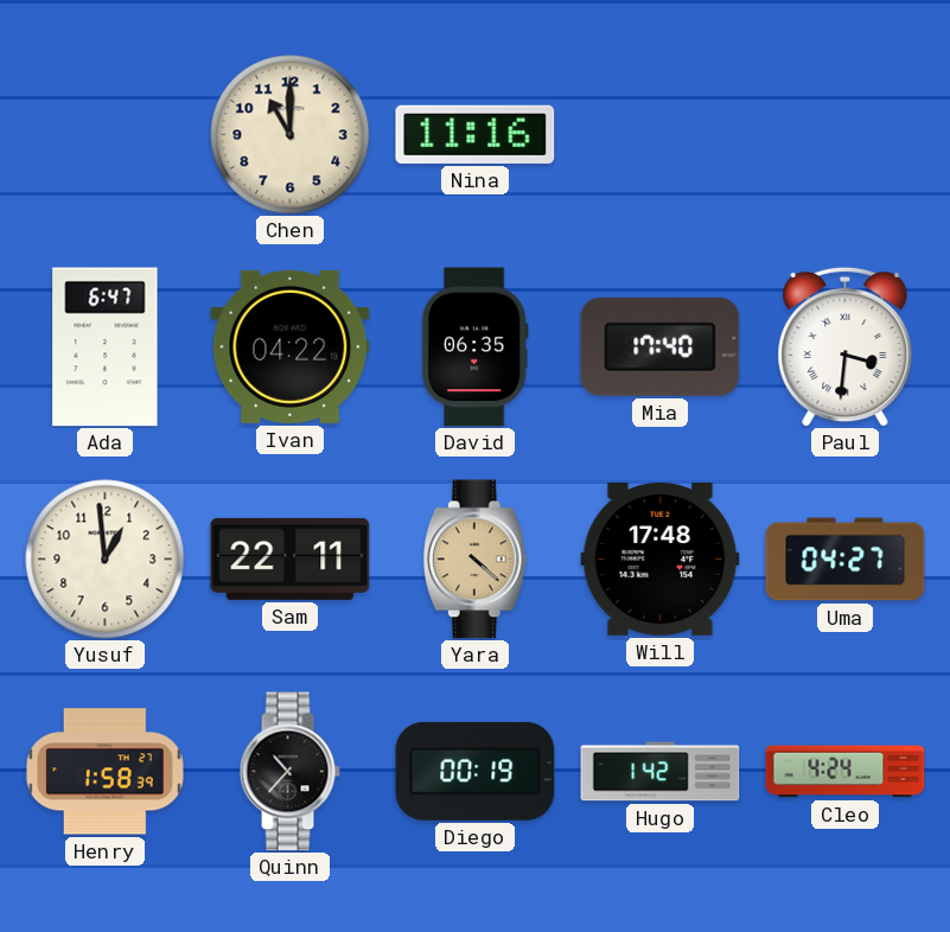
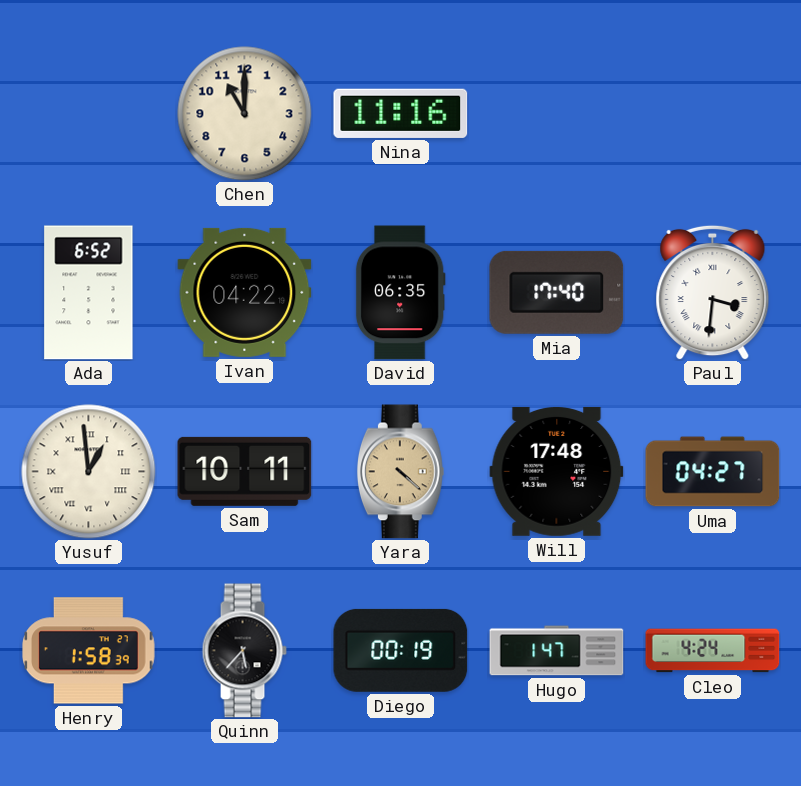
Ada: 6:47 -> 6:52
Yusuf numerals: Arabic -> Roman
Sam: 22:11 -> 10:11
Quinn: 10:37 -> 5:37
Hugo: 1:42 -> 1:47
